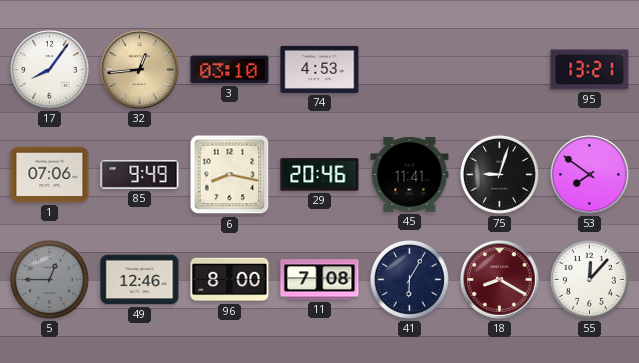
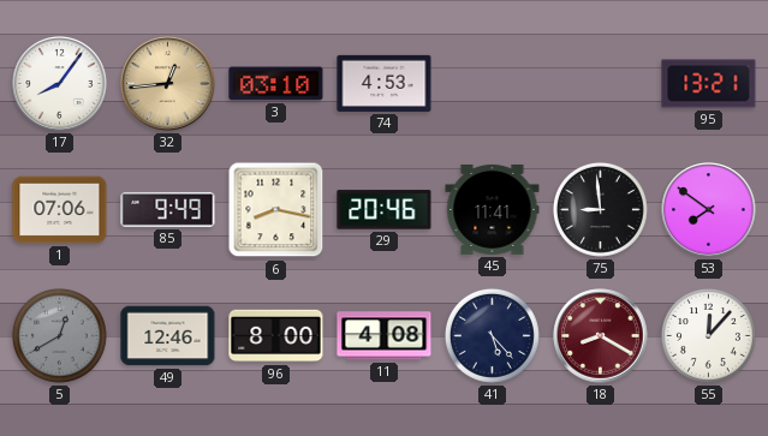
75: 9:03 -> 8:59
5: 12:45 -> 12:40
11: 7:08 -> 4:08
41: 6:05 -> 5:23
